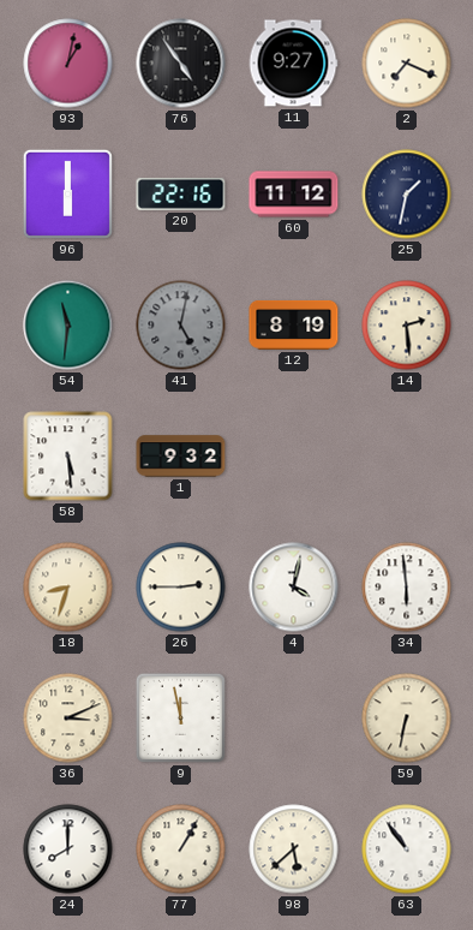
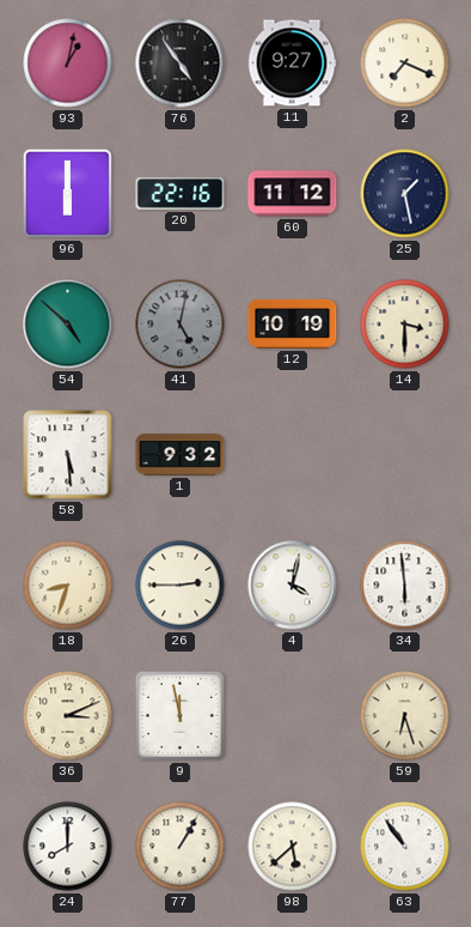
25: 1:32 -> 1:28
54: 11:31 -> 4:52
12: 8:19 -> 10:19
14: 2:29 -> 3:30
59: 6:32 -> 6:27
